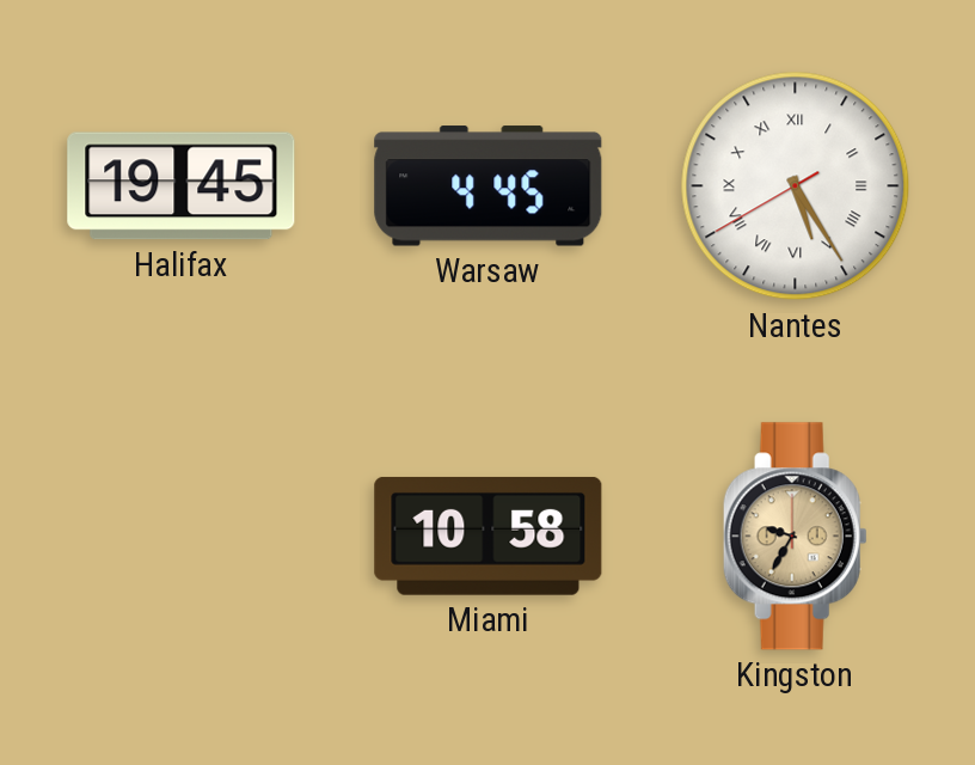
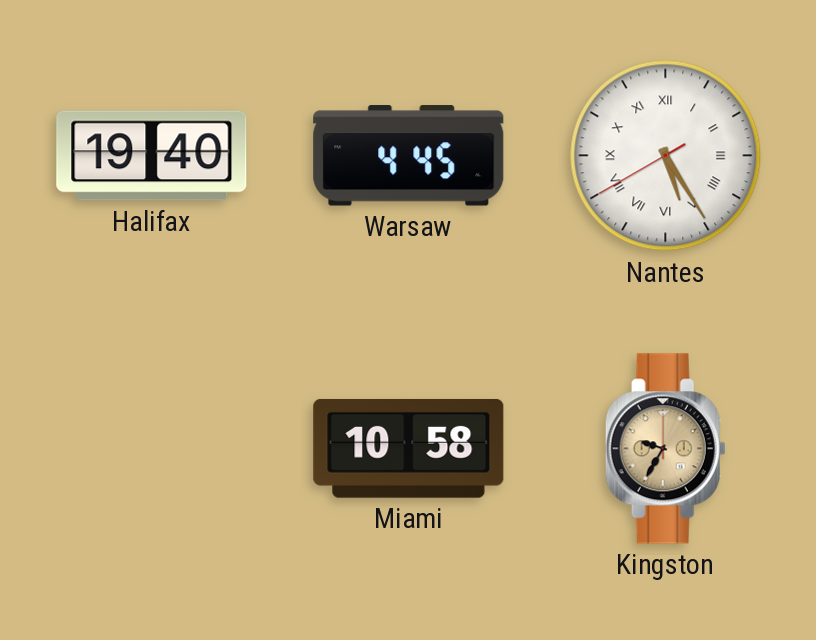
Halifax: 19:45 -> 19:40
